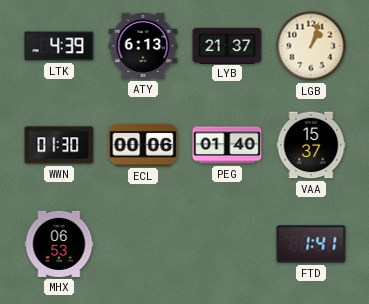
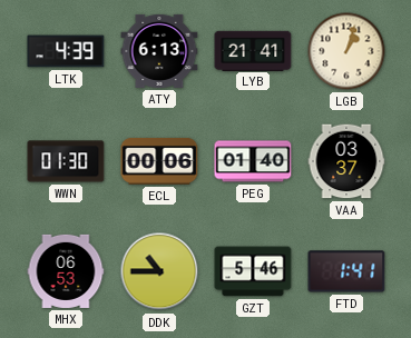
LYB: 21:37 -> 21:41
VAA: 15:37 -> 03:37
DDK: none -> 10:45
GZT: none -> 5:46
